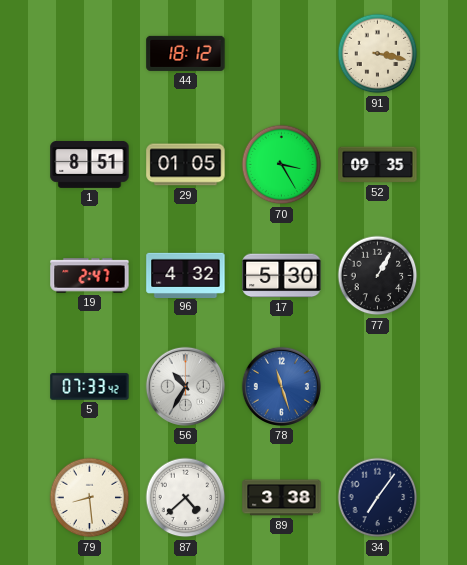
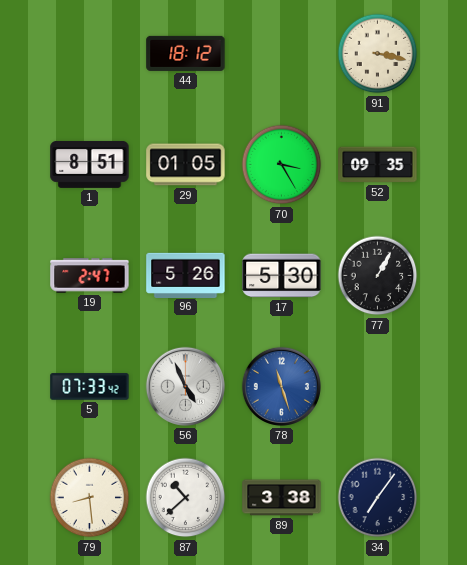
96: 4:32 -> 5:26
56: 10:35 -> 4:56
87: 4:38 -> 10:38
